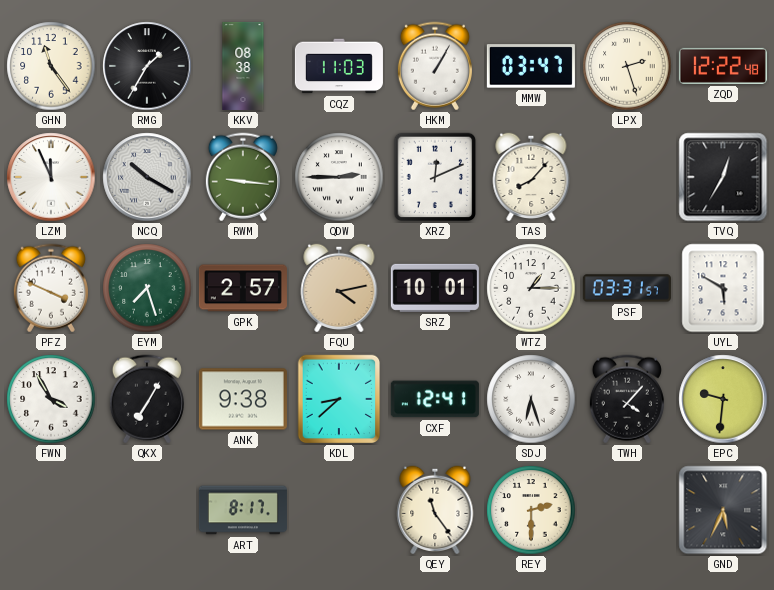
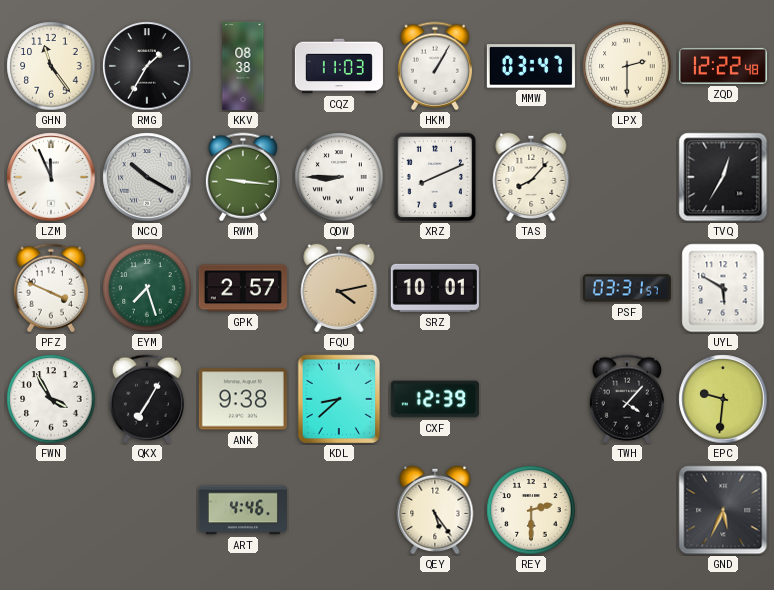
LPX: 2:27 -> 2:30
QDW: 2:45 -> 8:45
XRZ: 12:11 -> 8:11
WTZ: 1:15 -> none
CXF: 12:41 -> 12:39
SDJ: 6:27 -> none
ART: 8:17 -> 4:46
QEY: 11:24 -> 5:24
